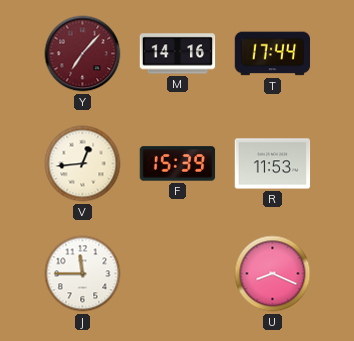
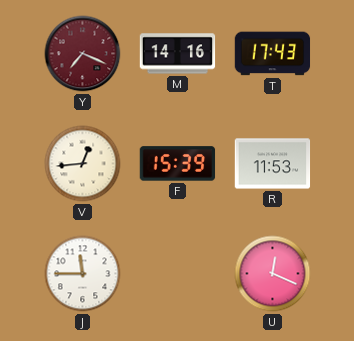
Y: 7:07 -> 7:19
T: 17:44 -> 17:43
U: 8:19 -> 12:19
